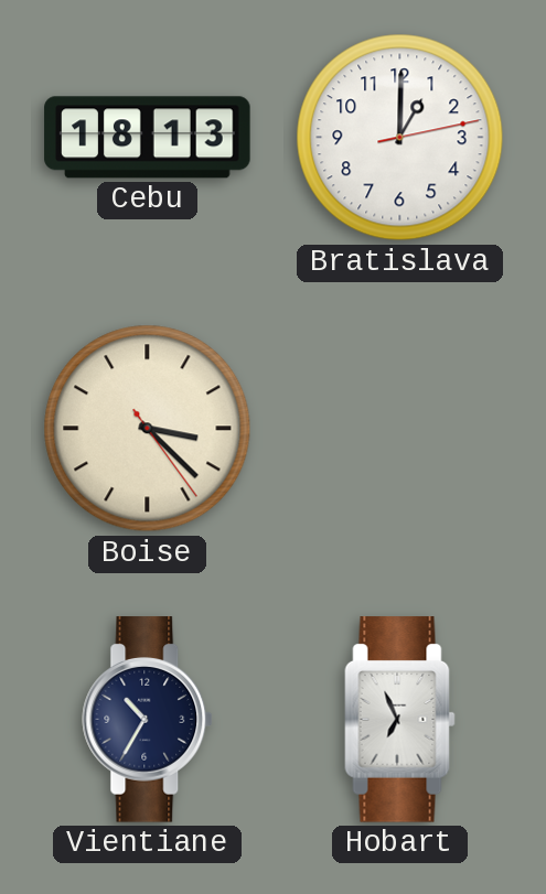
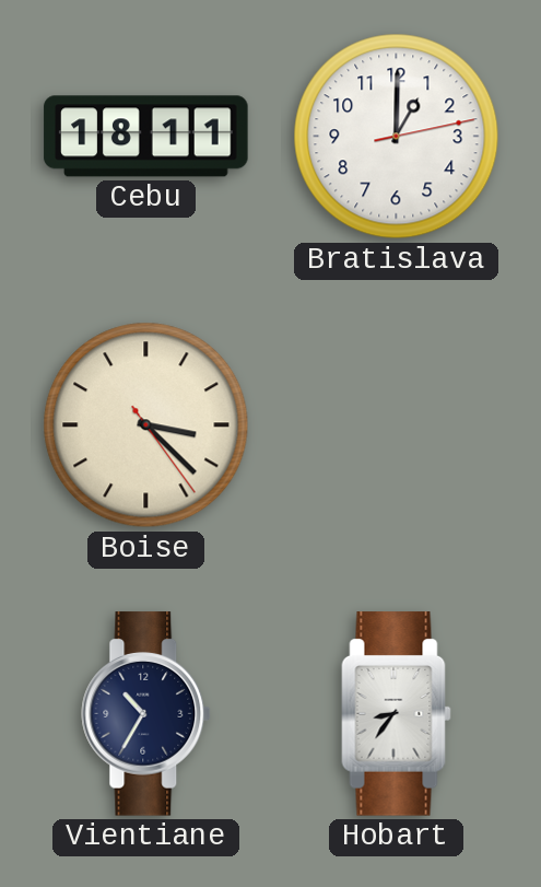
Cebu: 18:13 -> 18:11
Hobart: 6:56 -> 8:36
